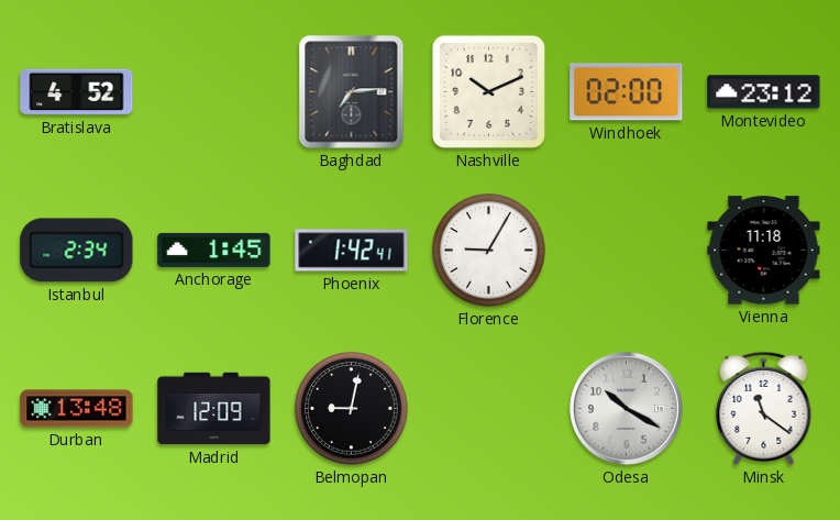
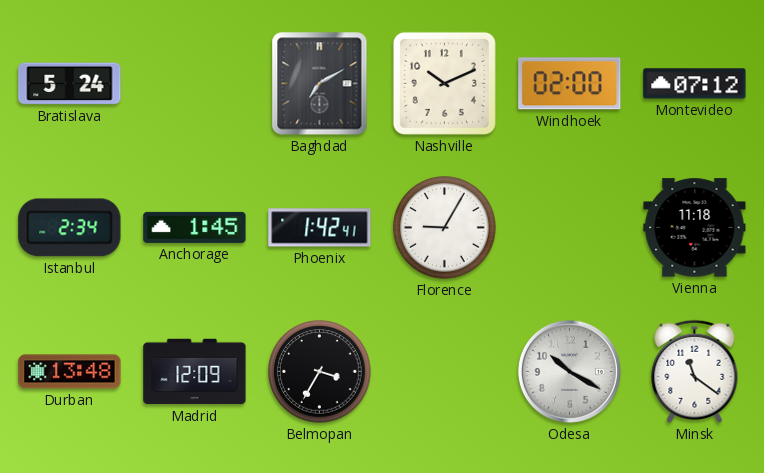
Bratislava: 4:52 -> 5:24
Baghdad: 7:14 -> 7:10
Montevideo: 23:12 -> 07:12
Belmopan: 9:02 -> 3:35
